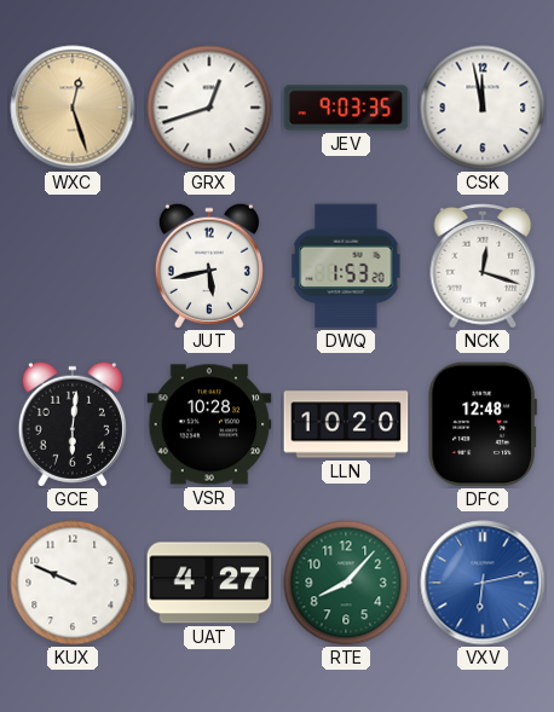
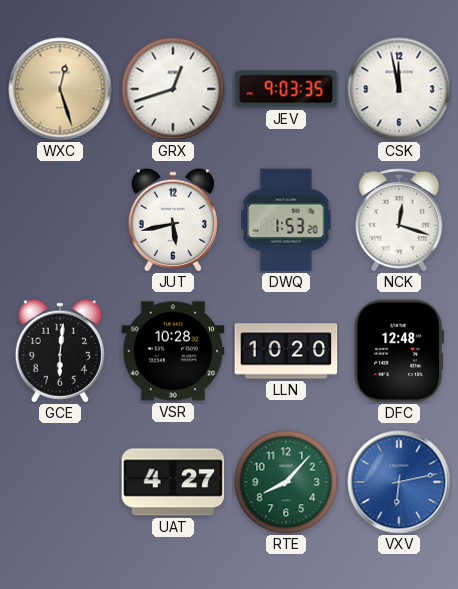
KUX: 9:49 -> none
